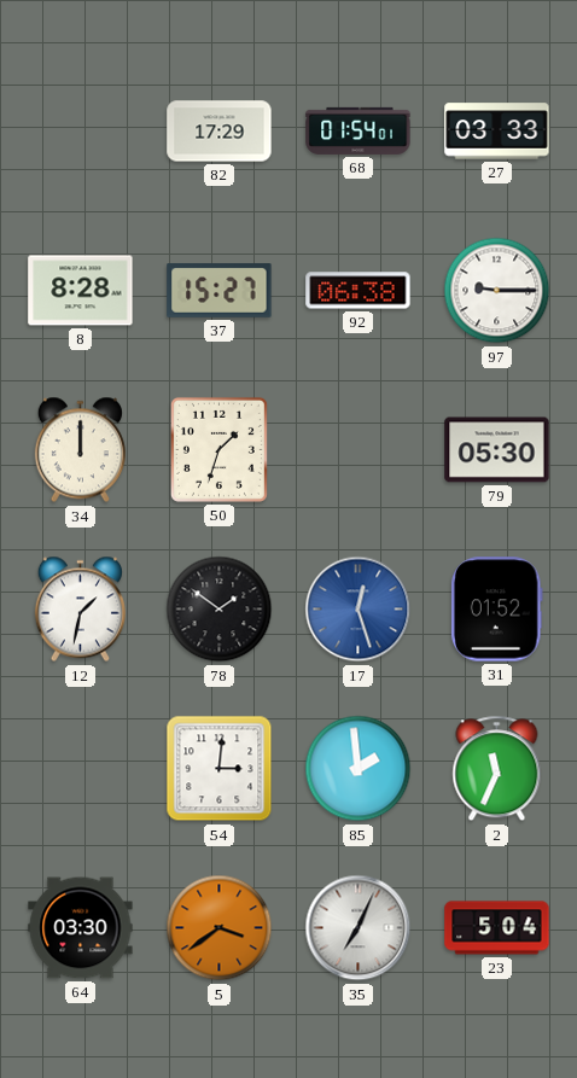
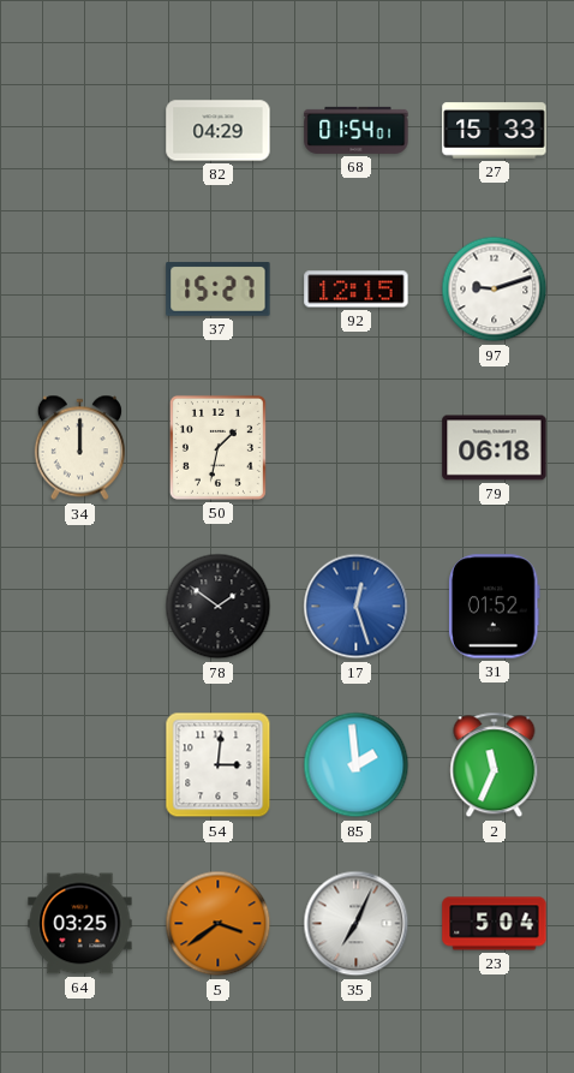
82: 17:29 -> 04:29
27: 03:33 -> 15:33
8: 8:28 -> none
92: 06:38 -> 12:15
97: 9:15 -> 9:12
50: 1:33 -> 1:32
79: 05:30 -> 06:18
12: 1:32 -> none
64: 03:30 -> 03:25
